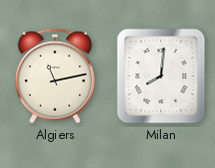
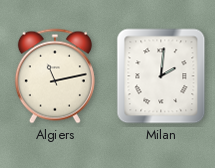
Milan: 8:01 -> 2:01
